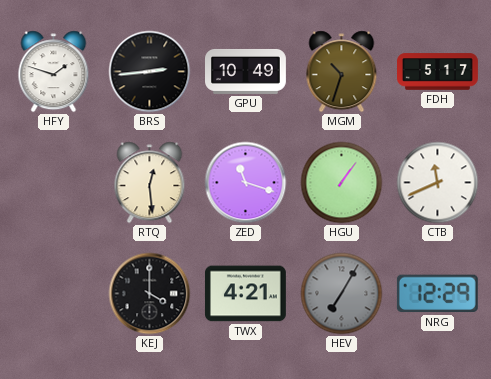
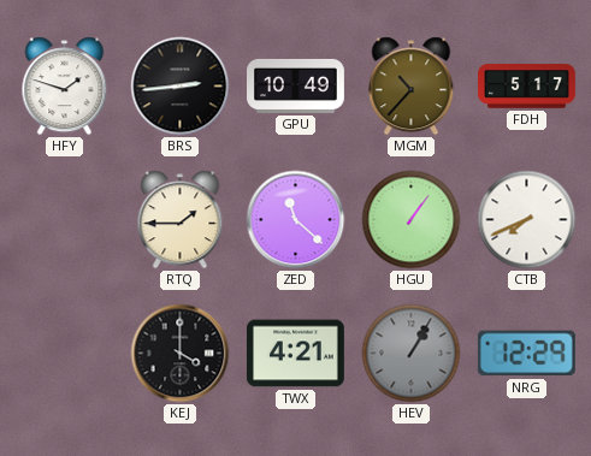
MGM: 10:33 -> 10:37
RTQ: 12:29 -> 1:45
ZED: 11:18 -> 11:22
CTB: 11:41 -> 7:41
HEV: 7:05 -> 1:05
